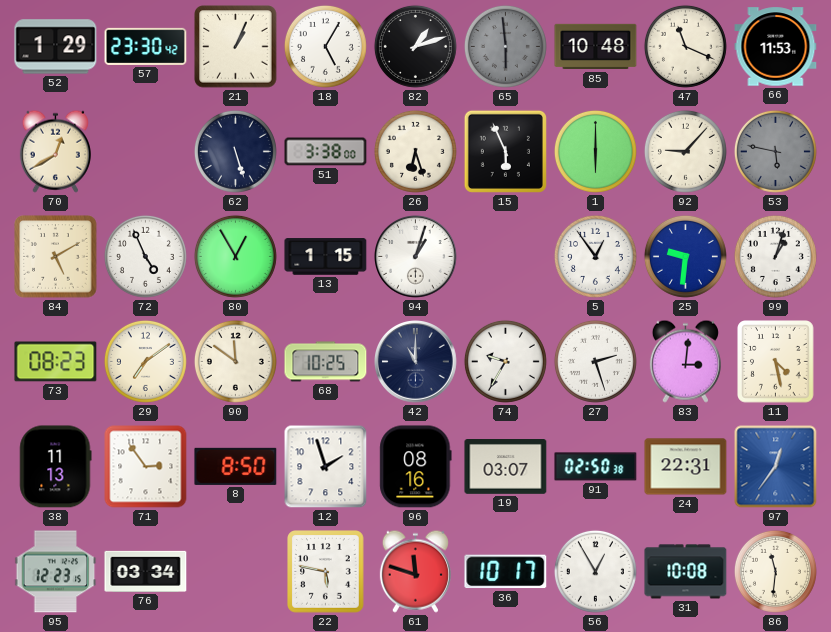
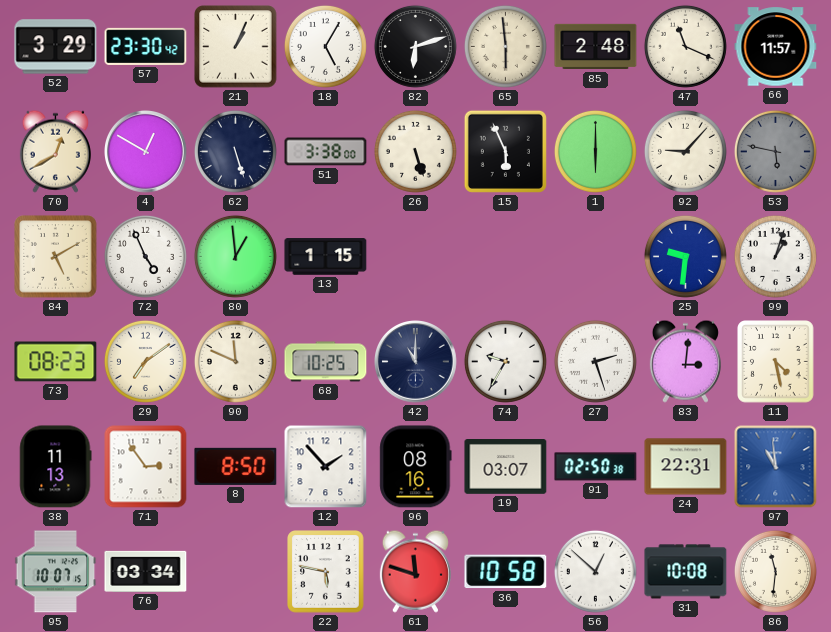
52: 1:29 -> 3:29
82: 1:12 -> 6:12
65 dial: grey -> cream
85: 10:48 -> 2:48
66: 11:53 -> 11:57
4: none -> 12:50
26: 6:27 -> 5:27
80: 12:55 -> 12:59
94: 1:03 -> none
5: 12:54 -> none
90: 11:51 -> 11:49
12: 1:57 -> 1:53
97: 12:36 -> 10:59
95: 12:23 -> 10:07
36: 10:17 -> 10:58
56: 12:55 -> 12:52
